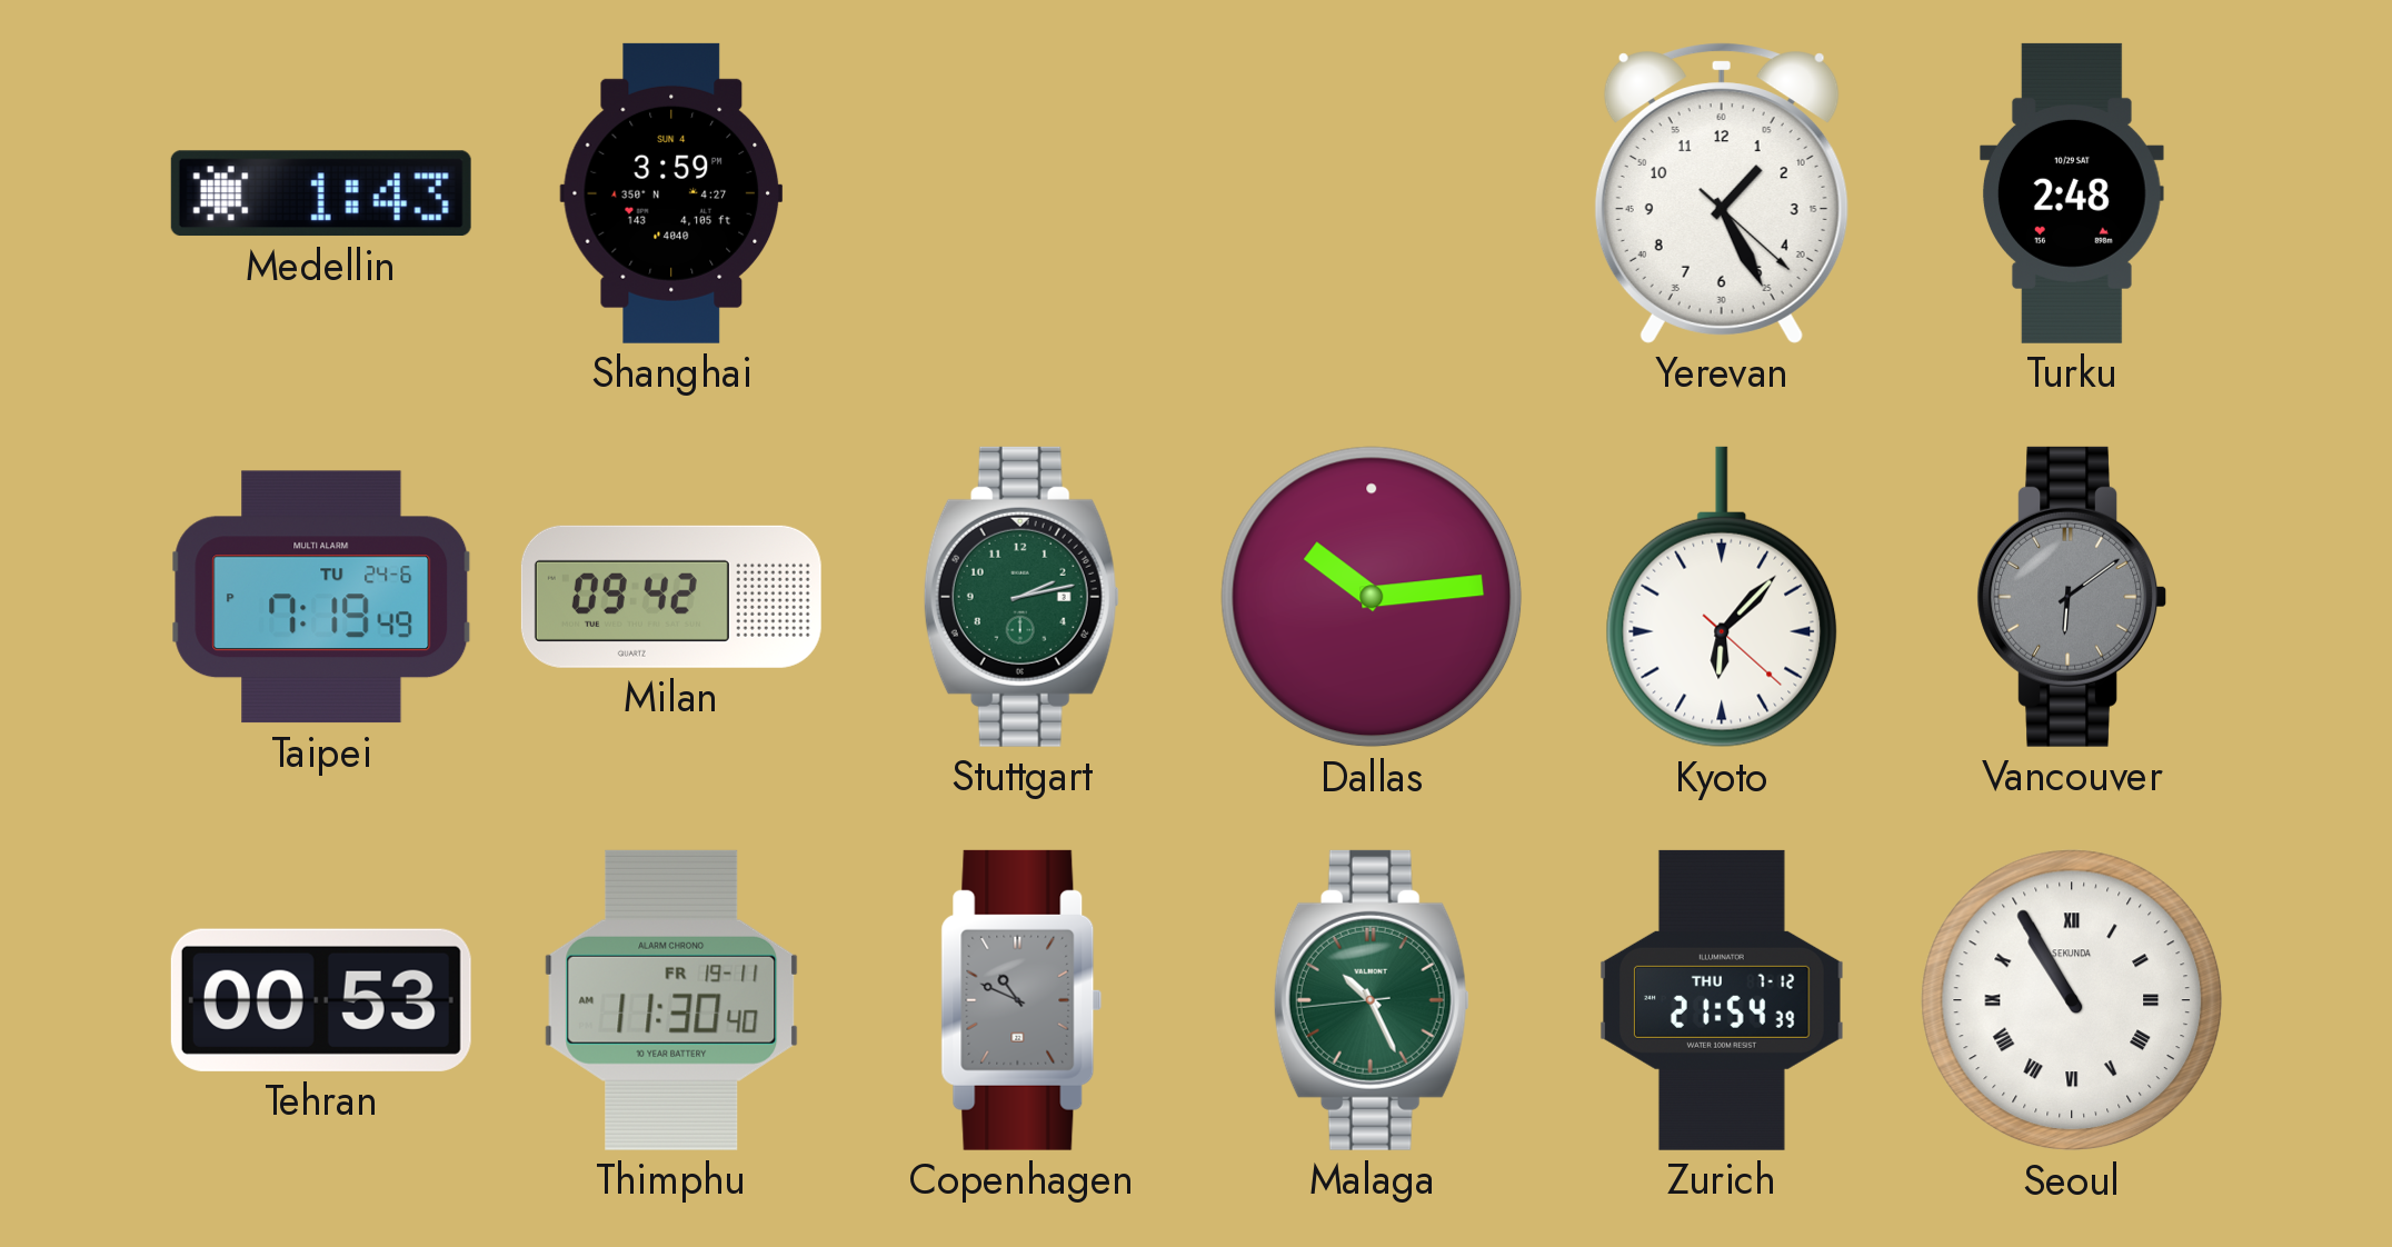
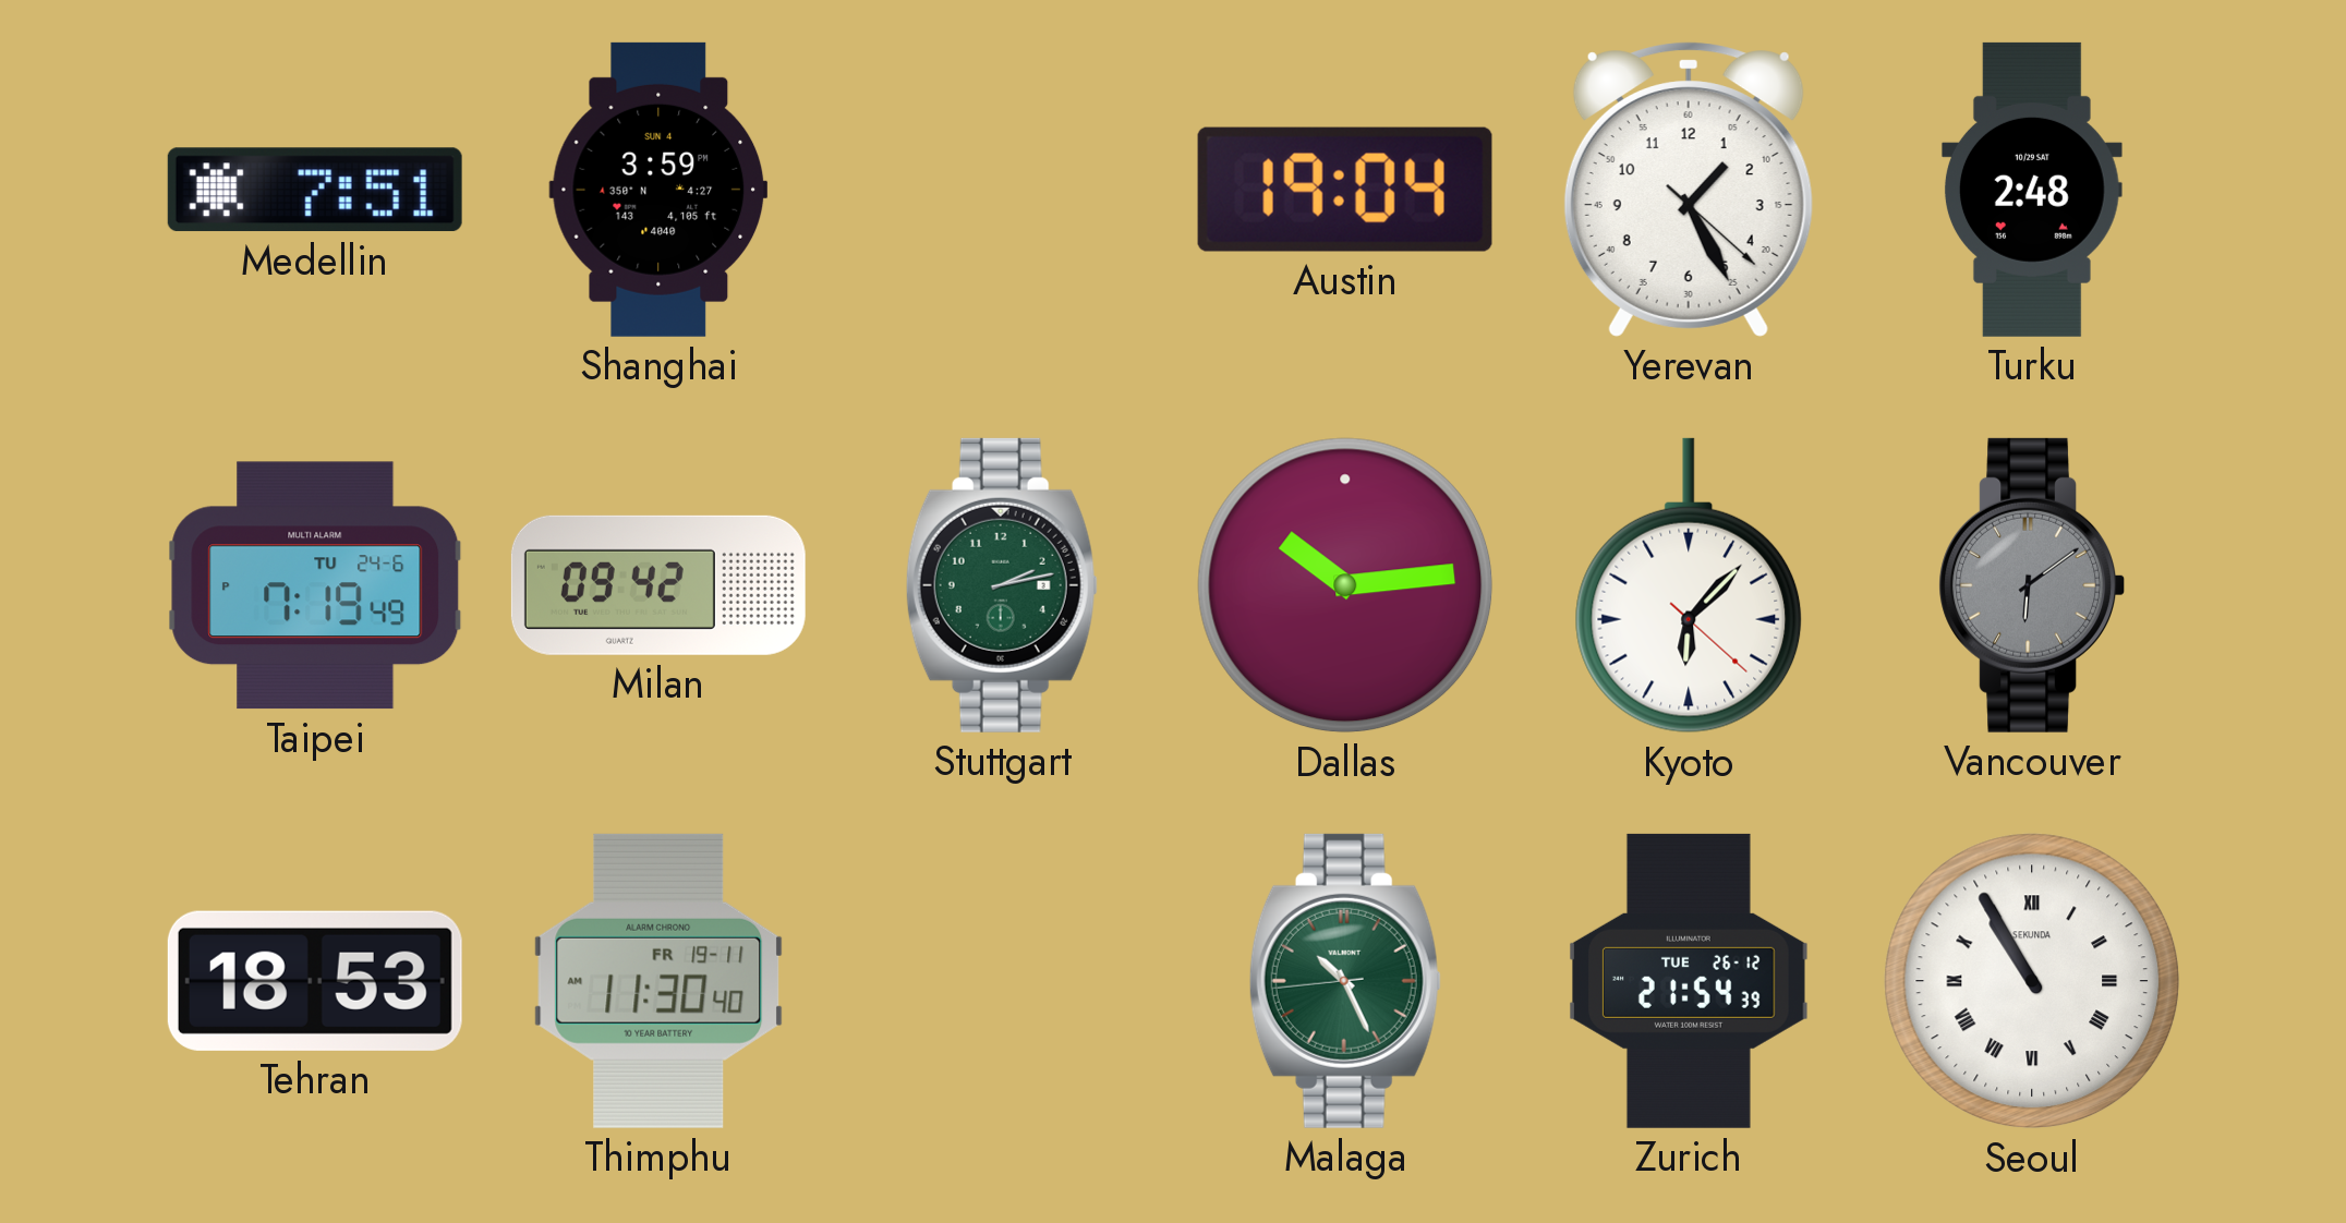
Medellin: 1:43 -> 7:51
Austin: none -> 19:04
Tehran: 00:53 -> 18:53
Copenhagen: 10:49 -> none
Zurich date: THU 7-12 -> TUE 26-12
